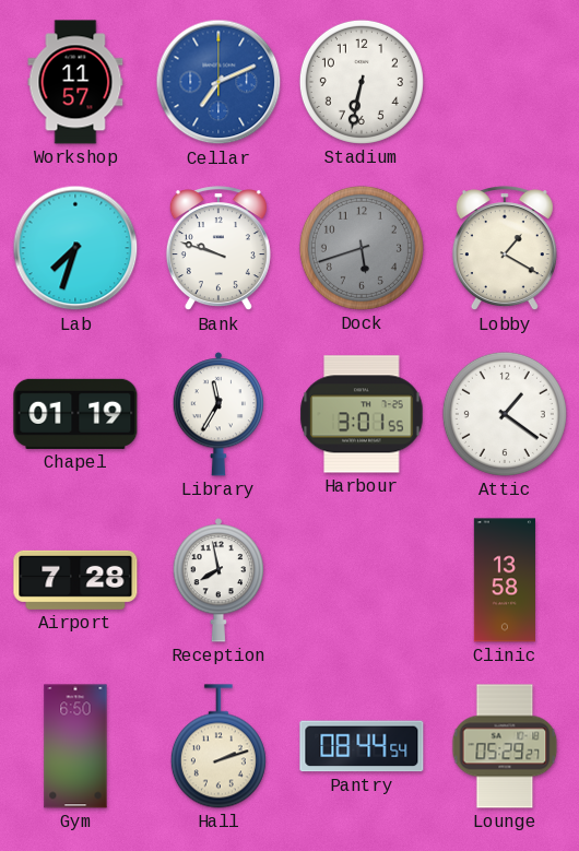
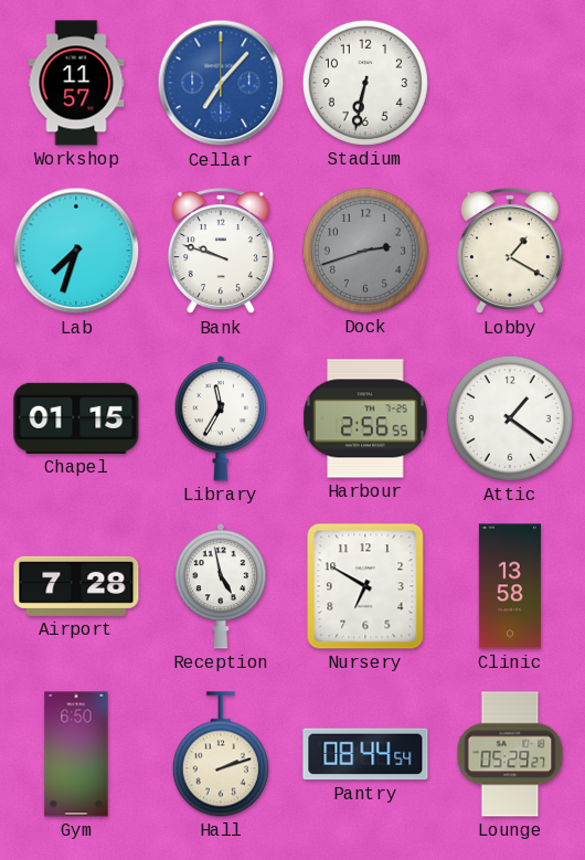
Cellar: 7:11 -> 7:07
Dock: 5:42 -> 2:42
Chapel: 01:19 -> 01:15
Harbour: 3:01 -> 2:56
Reception: 7:58 -> 4:58
Nursery: none -> 6:50
